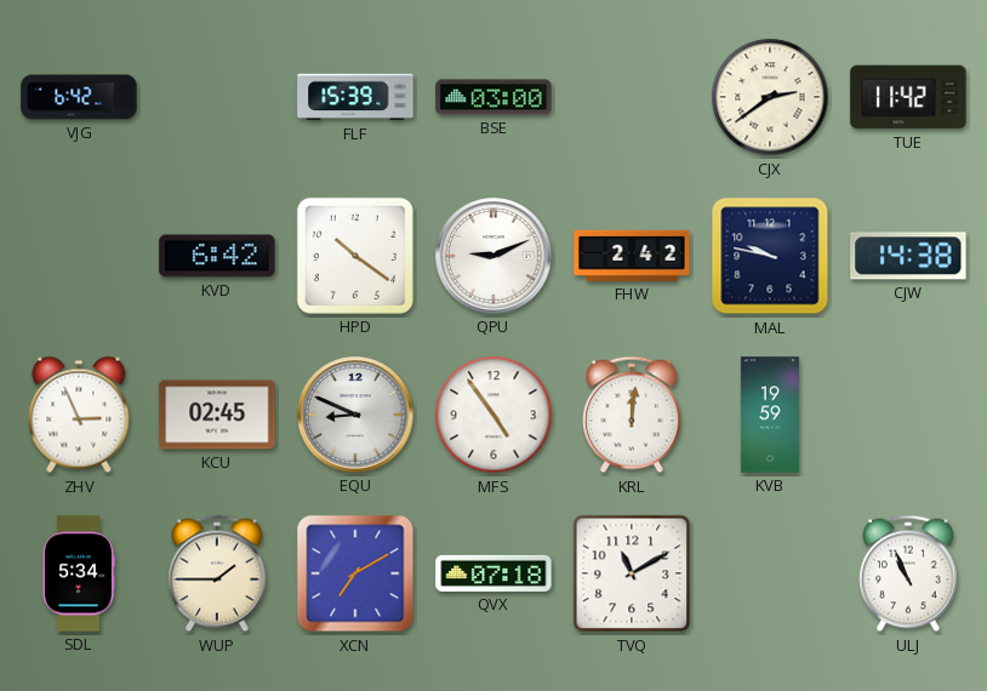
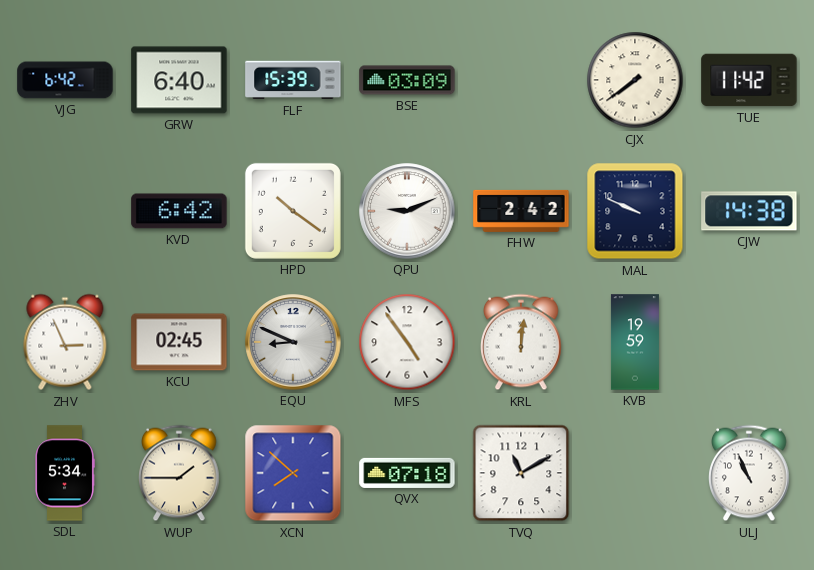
GRW: none -> 6:40
BSE: 03:00 -> 03:09
CJX: 2:39 -> 7:39
MAL: 9:47 -> 9:49
XCN: 7:10 -> 7:52
